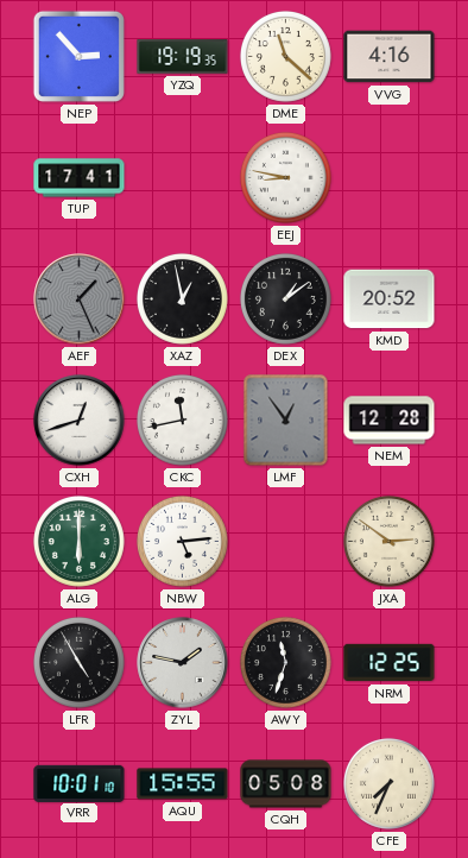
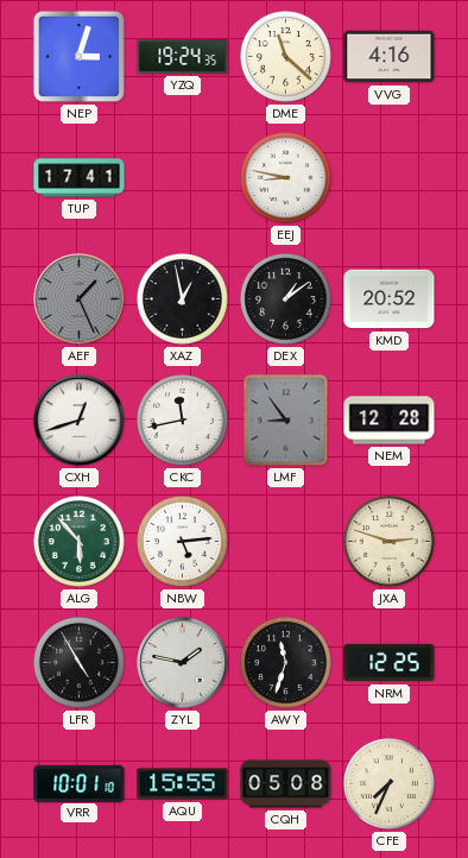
NEP: 2:53 -> 3:03
YZQ: 19:19 -> 19:24
LMF: 12:54 -> 8:54
ALG: 6:00 -> 5:53
JXA: 2:51 -> 2:48
